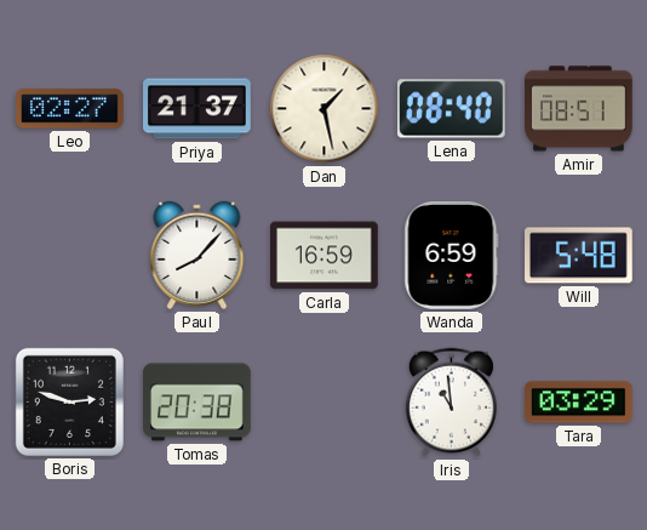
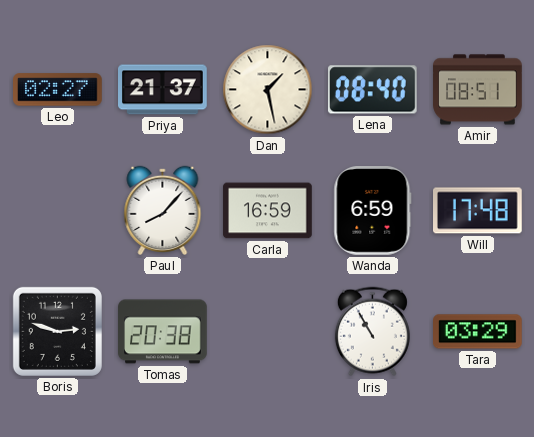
Will: 5:48 -> 17:48
Iris: 10:59 -> 10:55
